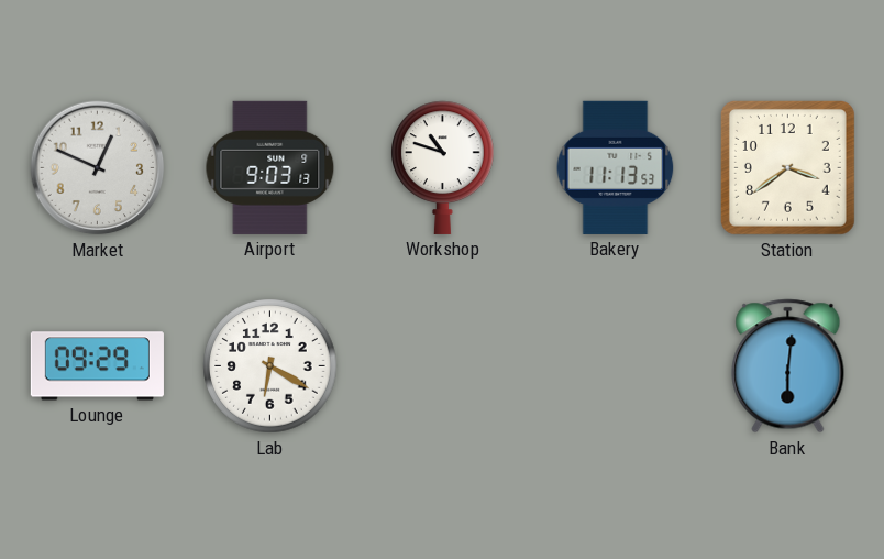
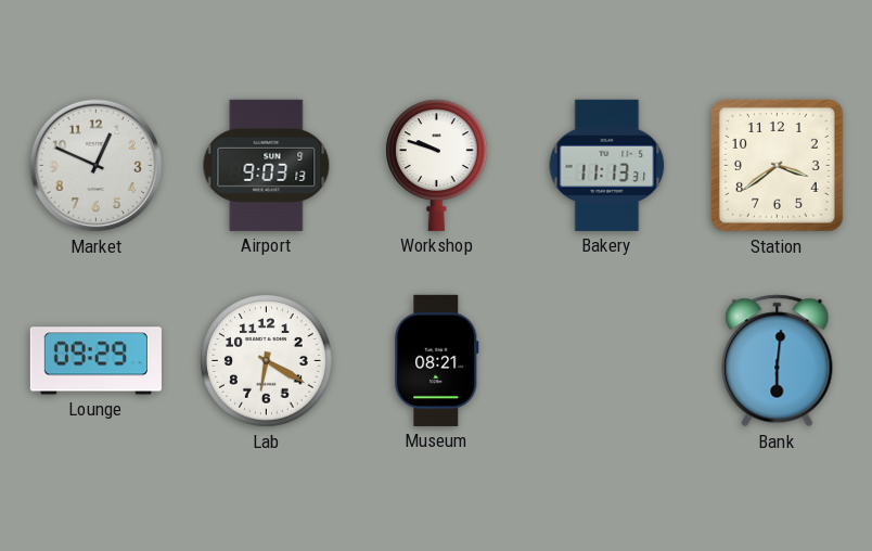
Workshop: 10:48 -> 9:48
Bakery: 11:13:53 -> 11:13:31
Museum: none -> 08:21
